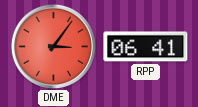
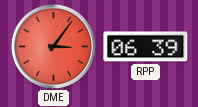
RPP: 06:41 -> 06:39
